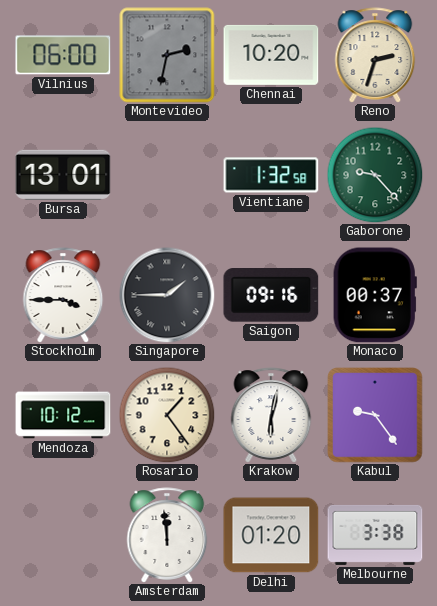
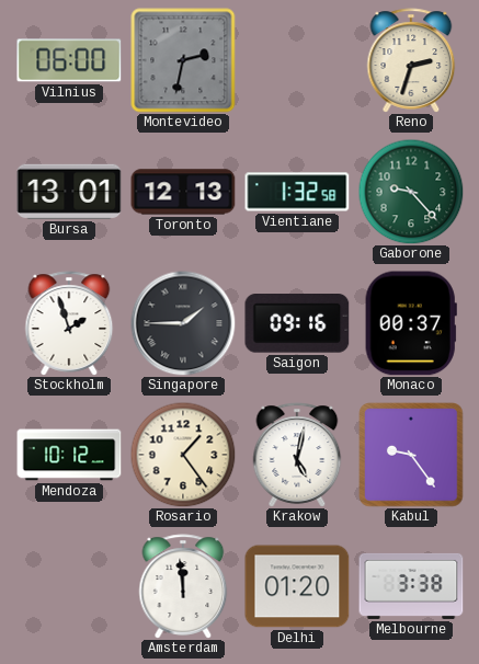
Chennai: 10:20 -> none
Toronto: none -> 12:13
Stockholm: 3:45 -> 1:57
Krakow: 6:02 -> 5:02
